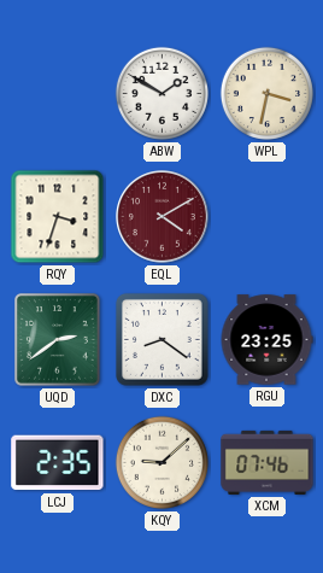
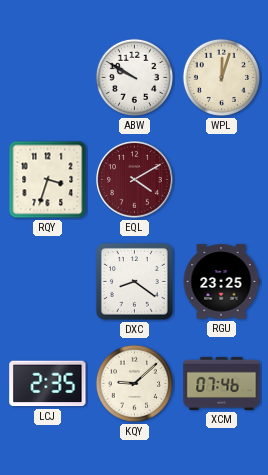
ABW: 1:50 -> 9:50
WPL: 3:32 -> 12:03
UQD: 2:39 -> none
